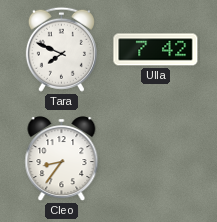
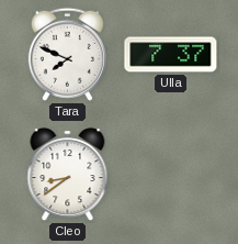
Ulla: 7:42 -> 7:37
Cleo: 8:36 -> 8:39
